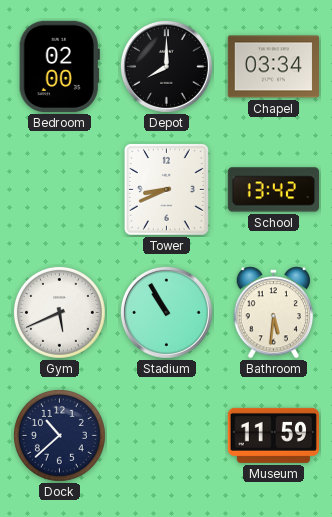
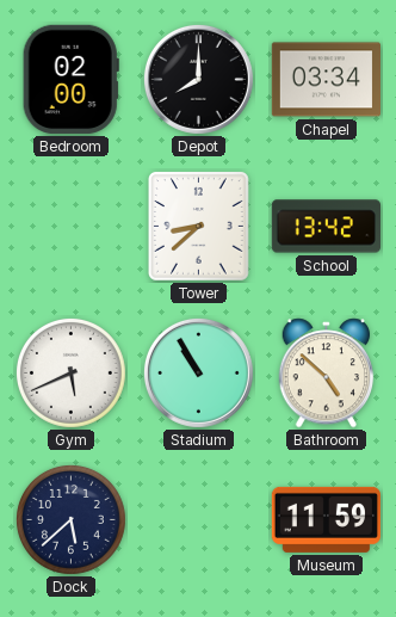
Tower: 8:41 -> 8:38
Bathroom: 5:31 -> 4:52
Dock: 10:38 -> 5:38
